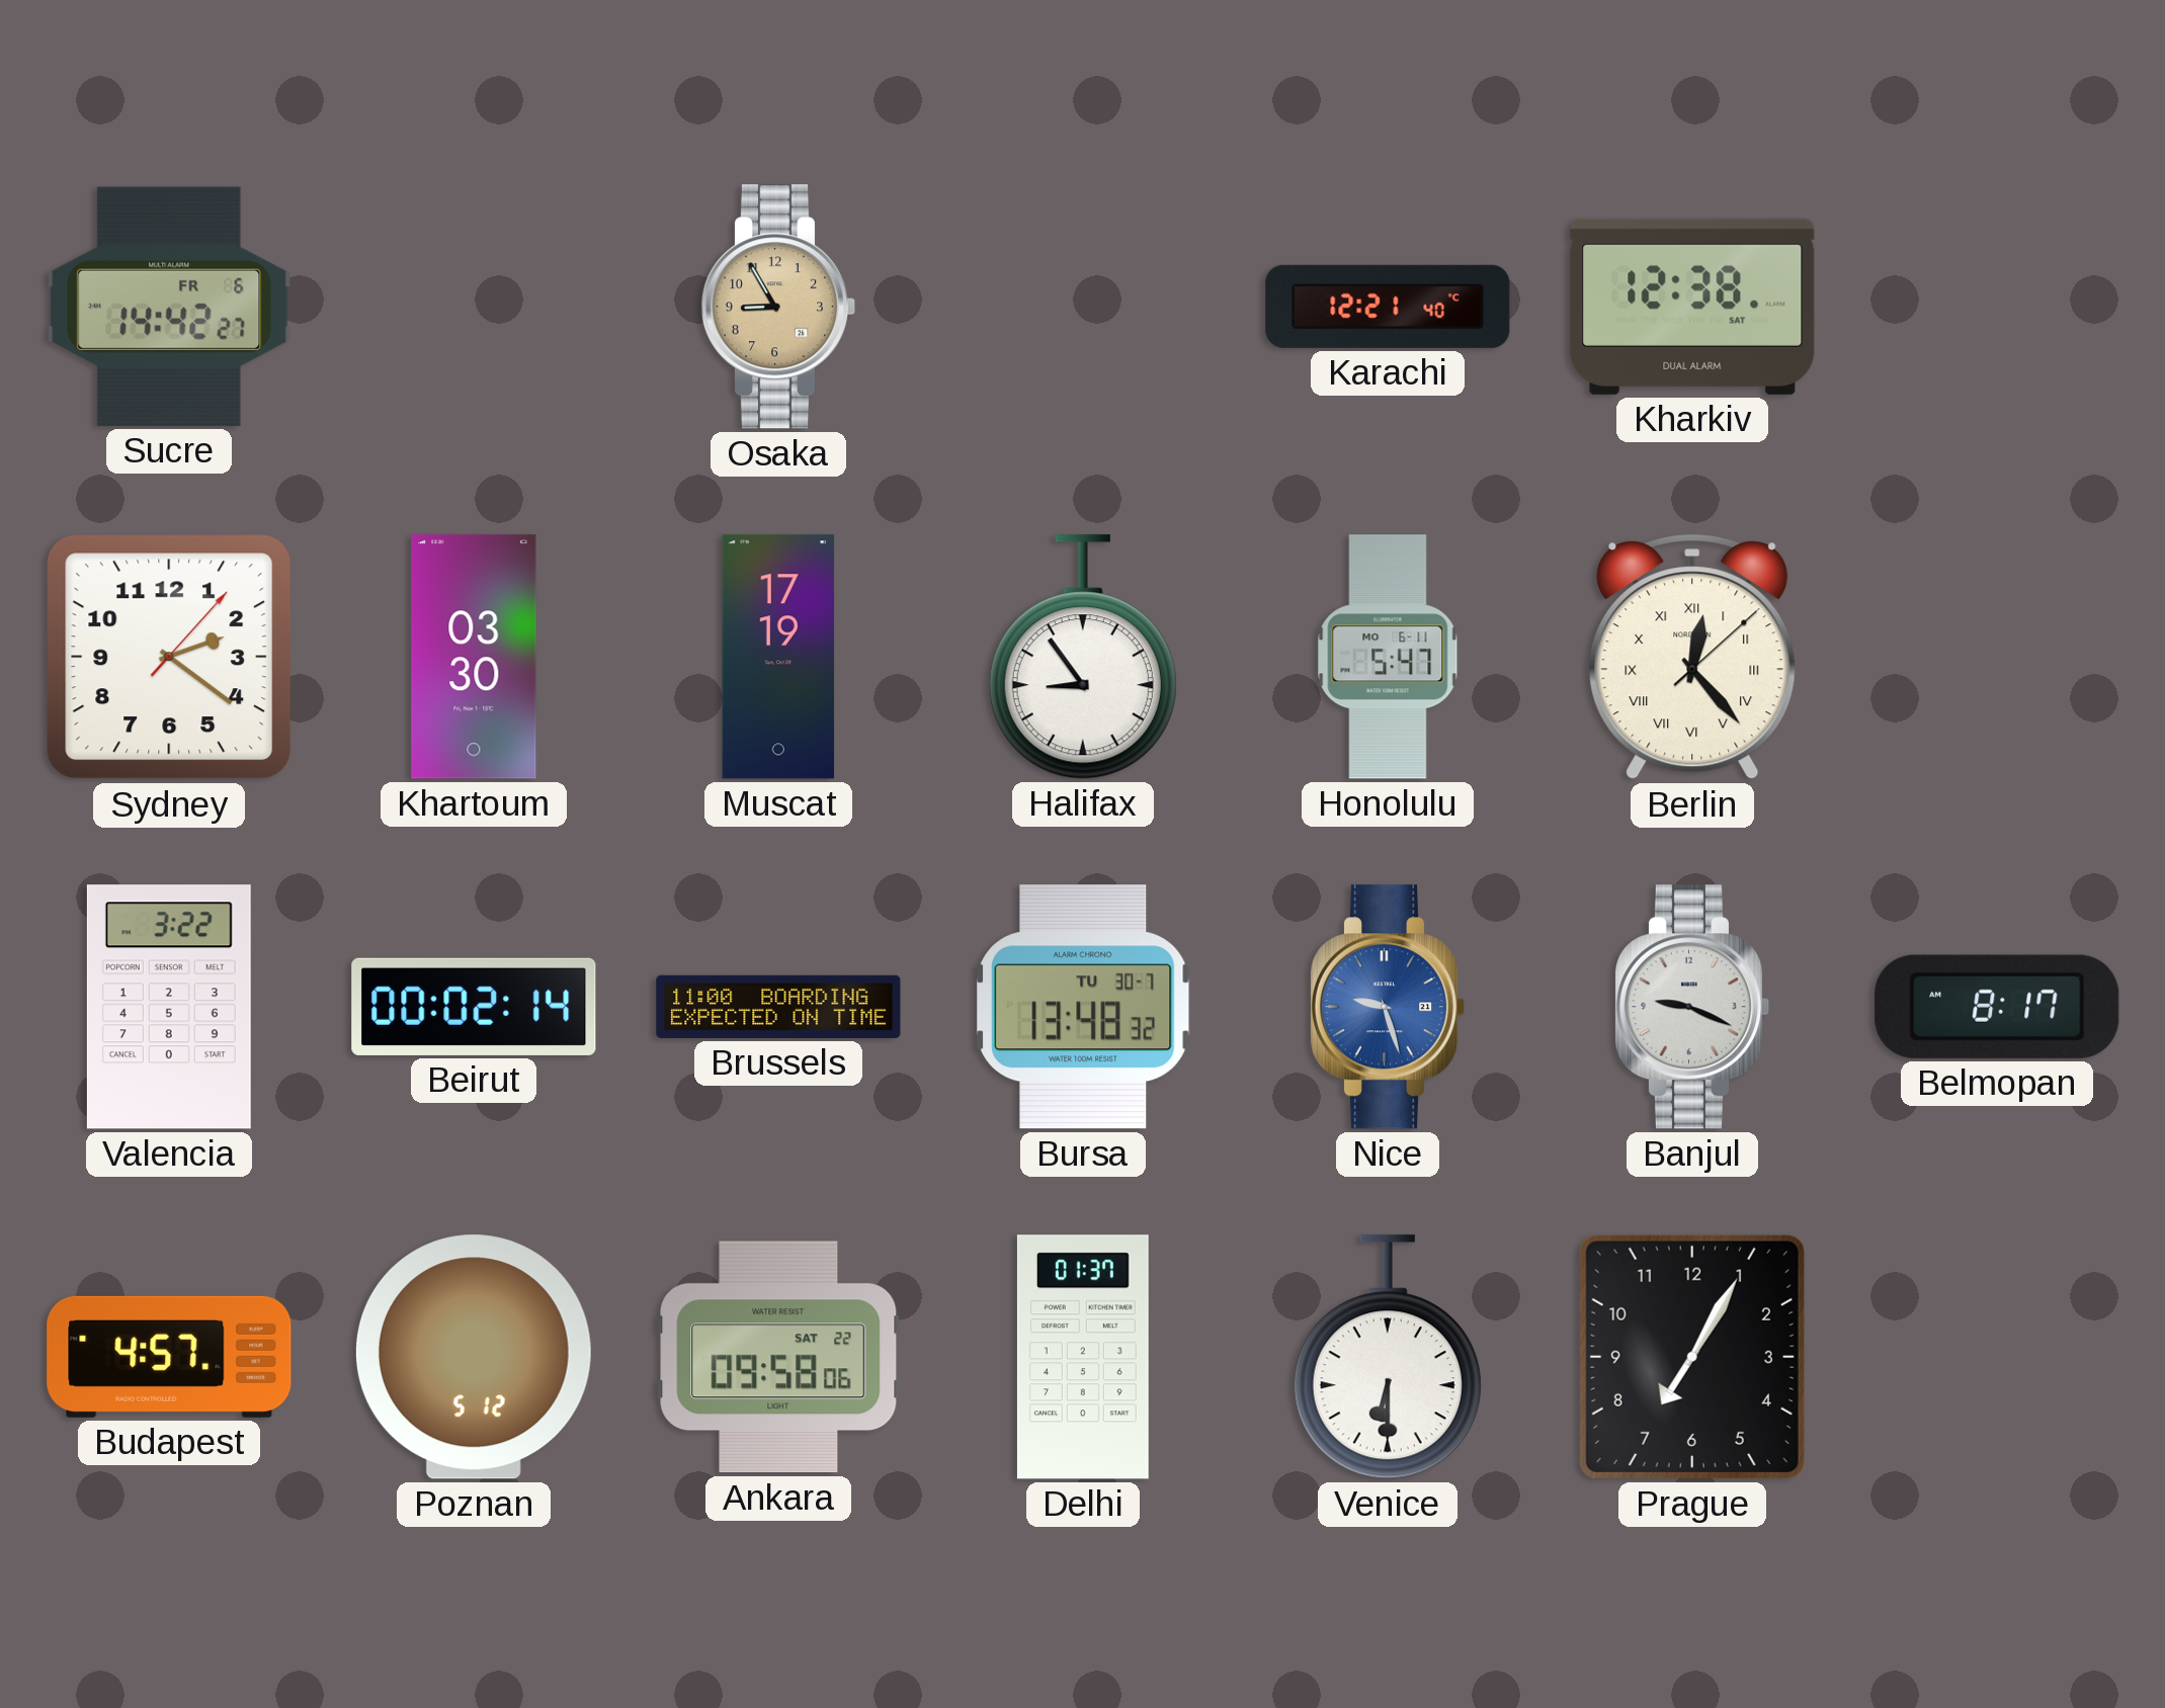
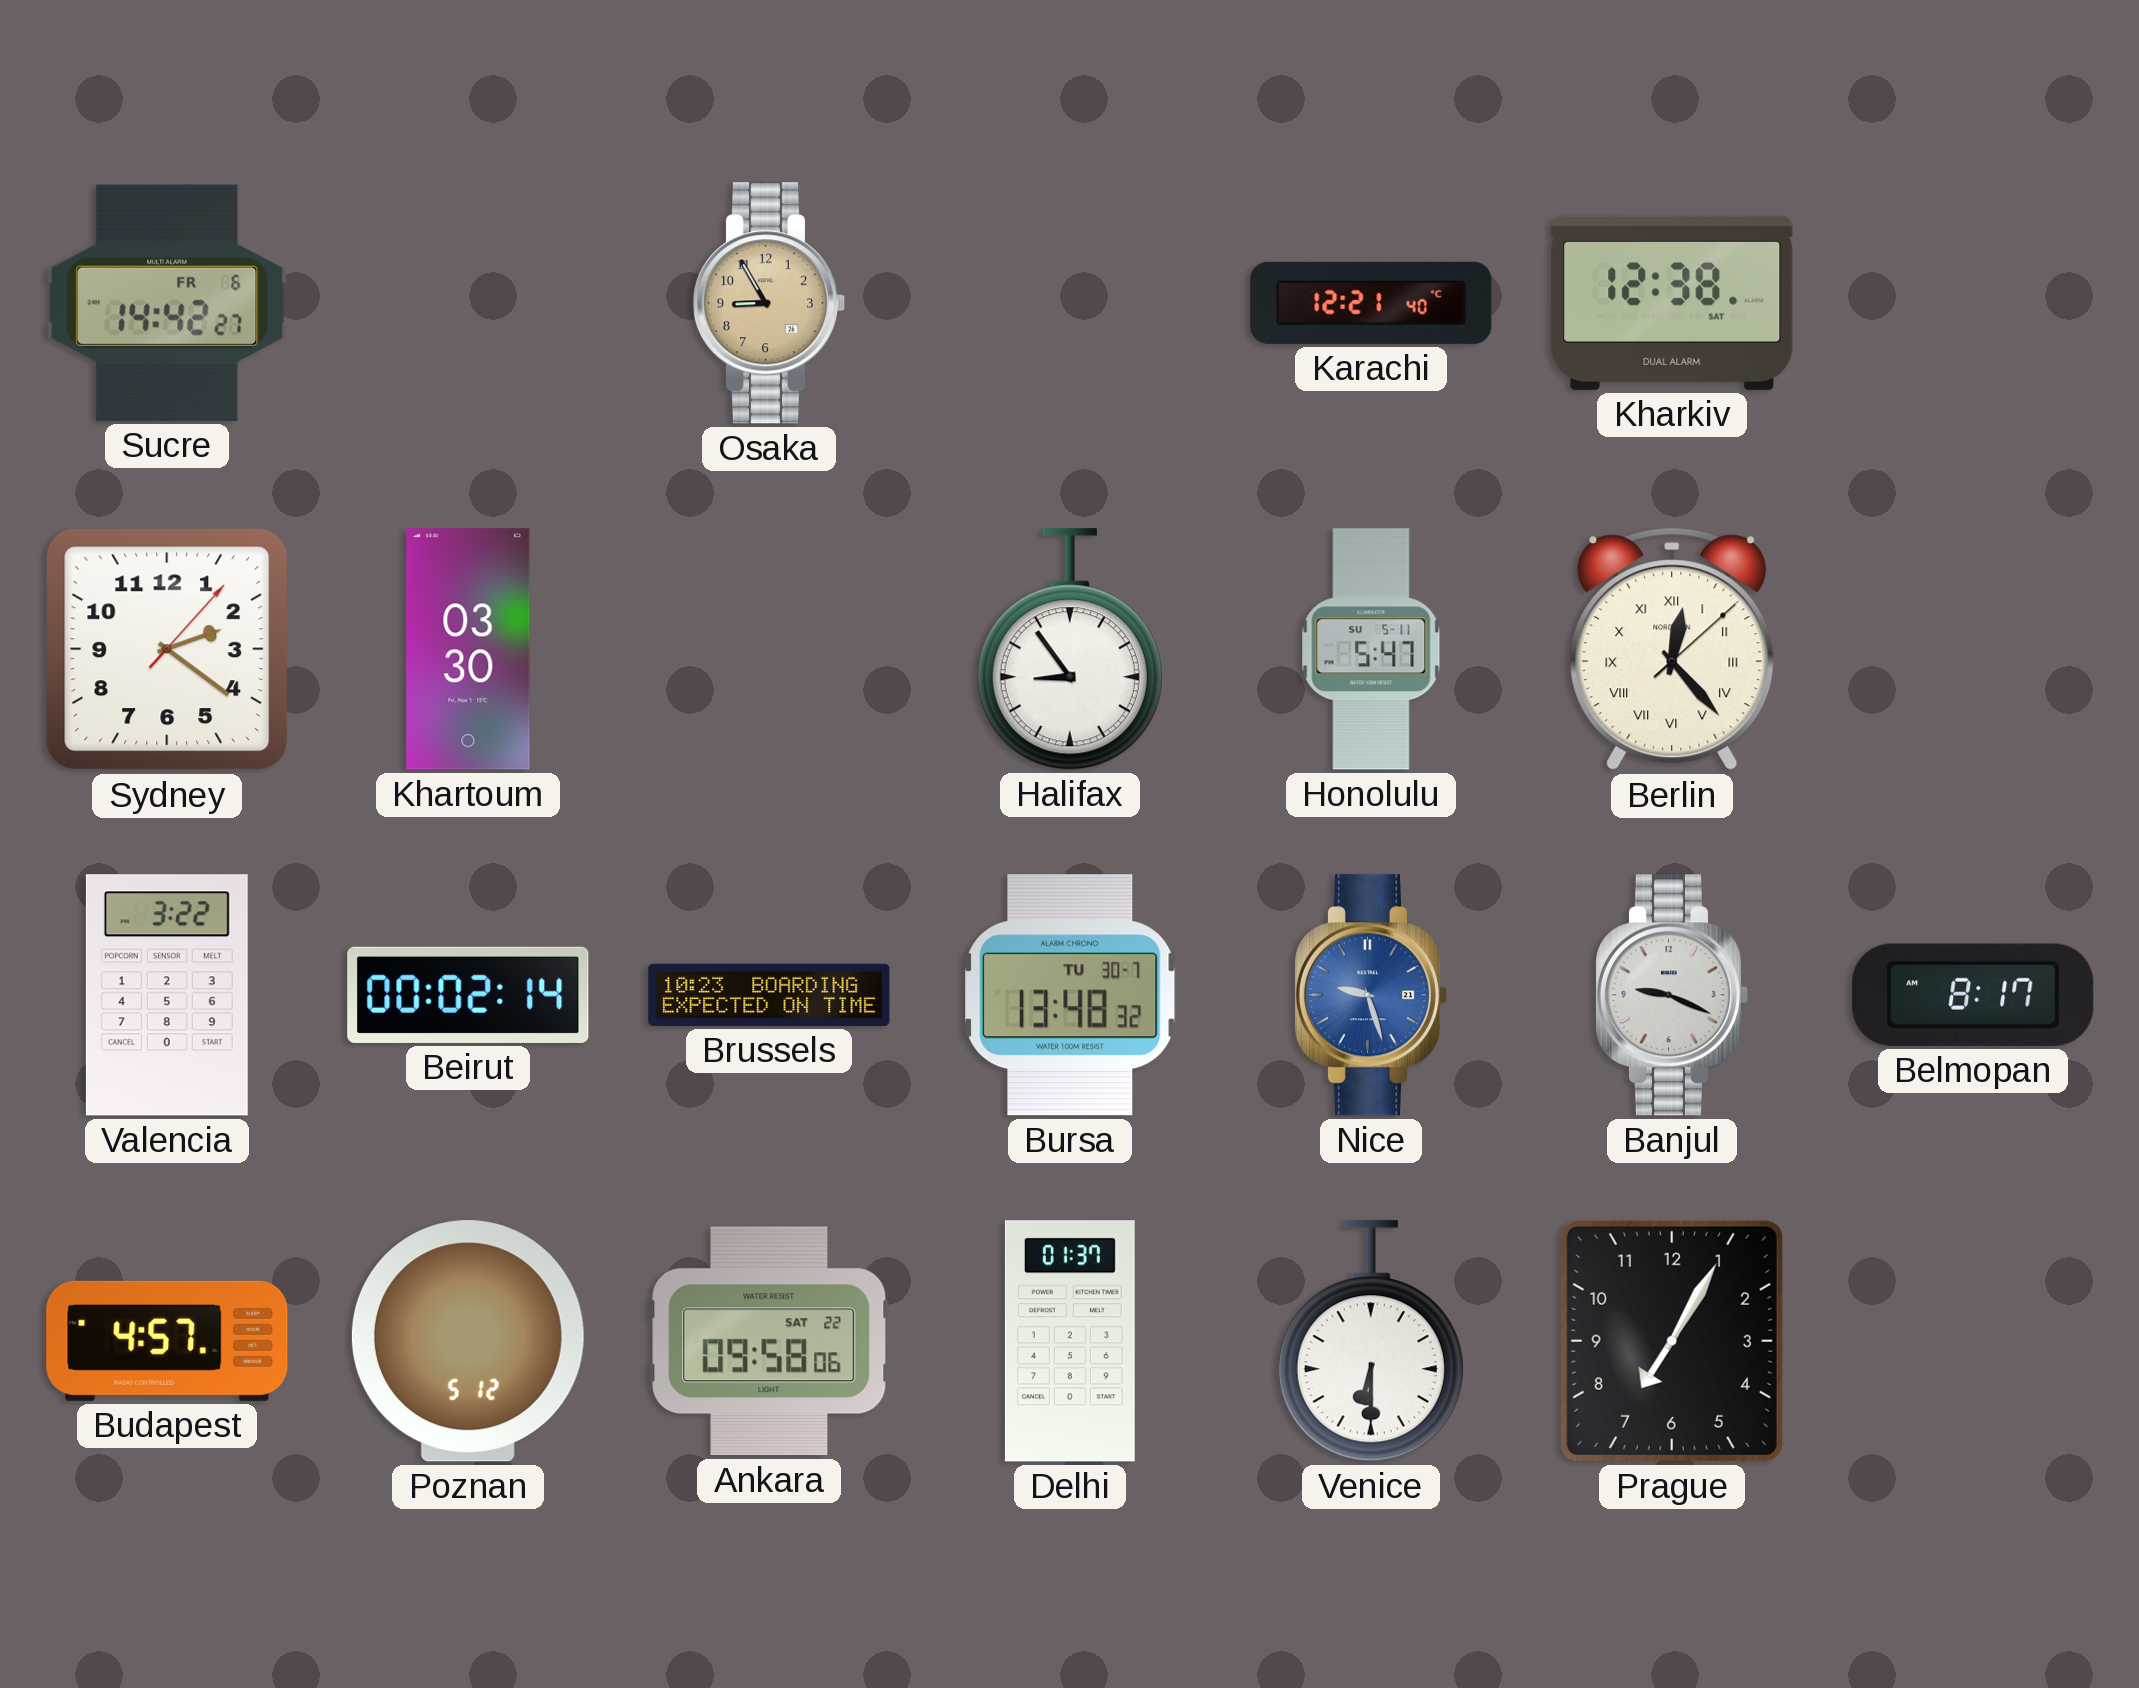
Muscat: 17:19 -> none
Honolulu date: MO 6-11 -> SU 5-11
Brussels: 11:00 -> 10:23
